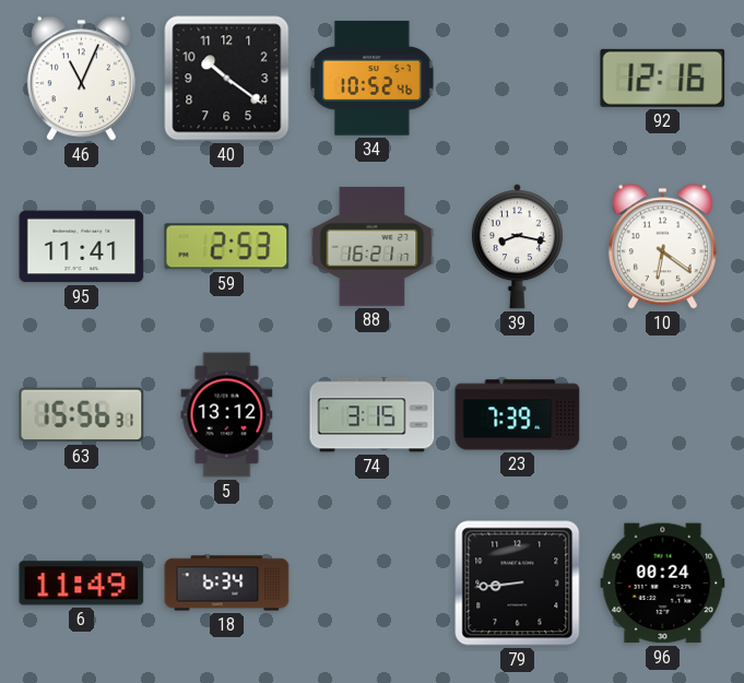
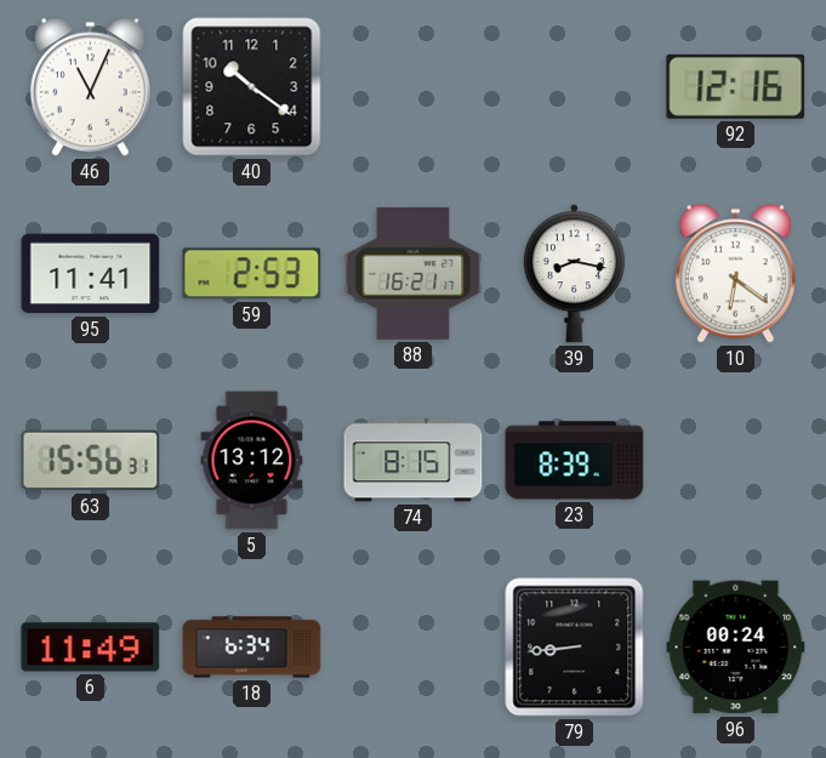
34: 10:52 -> none
74: 3:15 -> 8:15
23: 7:39 -> 8:39
